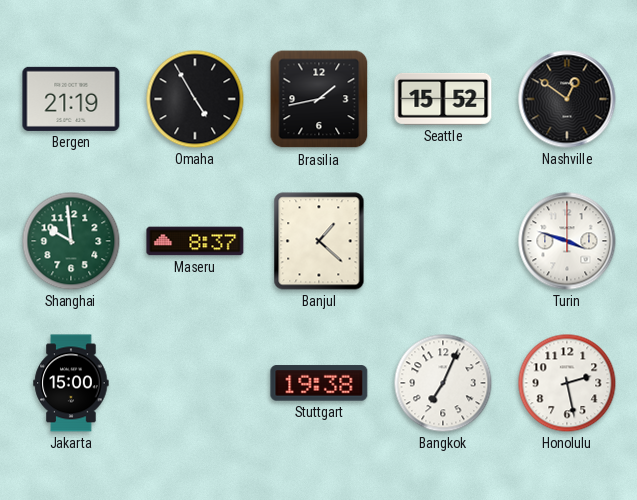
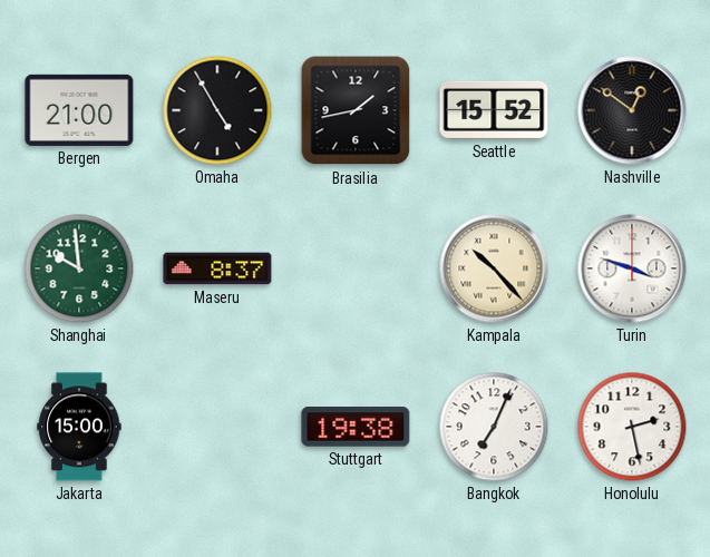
Bergen: 21:19 -> 21:00
Banjul: 1:22 -> none
Kampala: none -> 10:23
